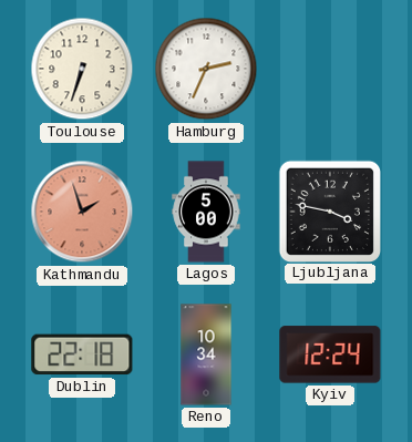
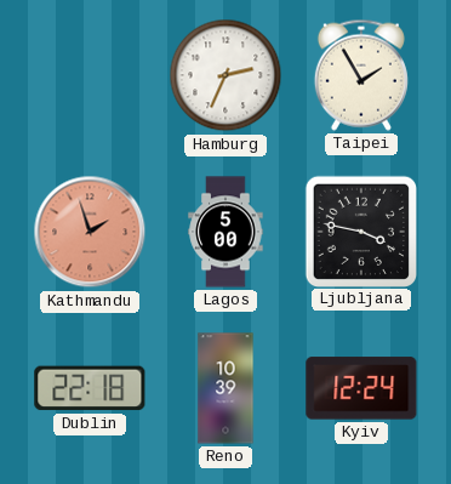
Toulouse: 6:33 -> none
Taipei: none -> 1:55
Reno: 10:34 -> 10:39
